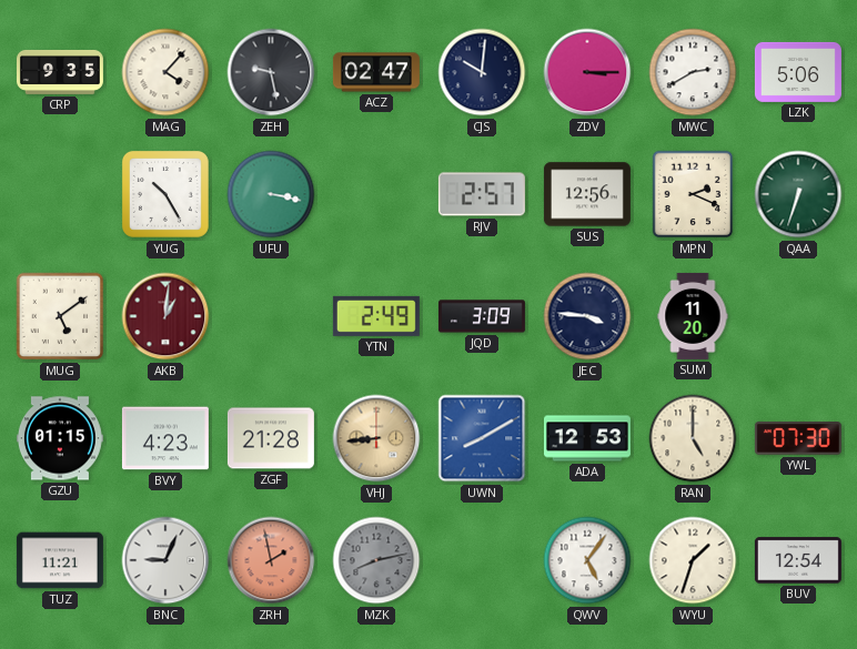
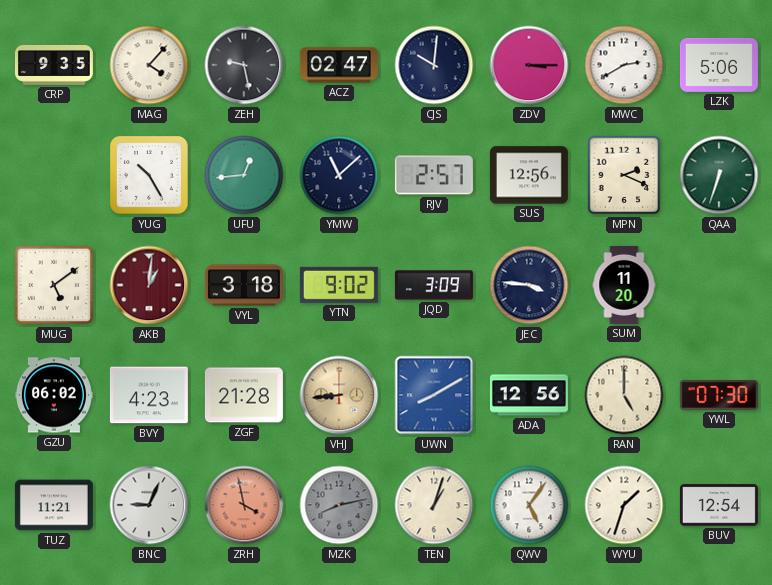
UFU: 3:17 -> 12:44
YMW: none -> 11:08
VYL: none -> 3:18
YTN: 2:49 -> 9:02
GZU: 01:15 -> 06:02
ADA: 12:53 -> 12:56
ZRH: 1:58 -> 3:58
TEN: none -> 1:03
